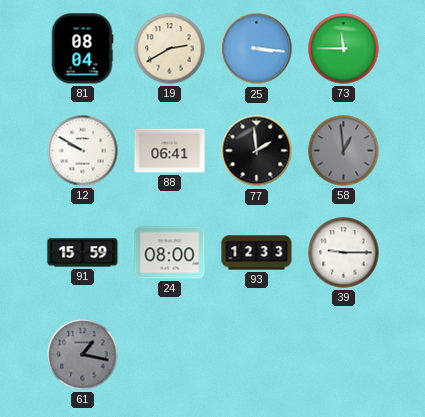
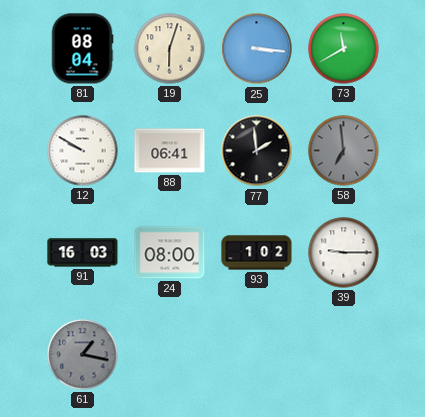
19: 2:40 -> 6:03
73: 11:45 -> 11:40
58: 12:59 -> 6:59
91: 15:59 -> 16:03
93: 12:33 -> 1:02
